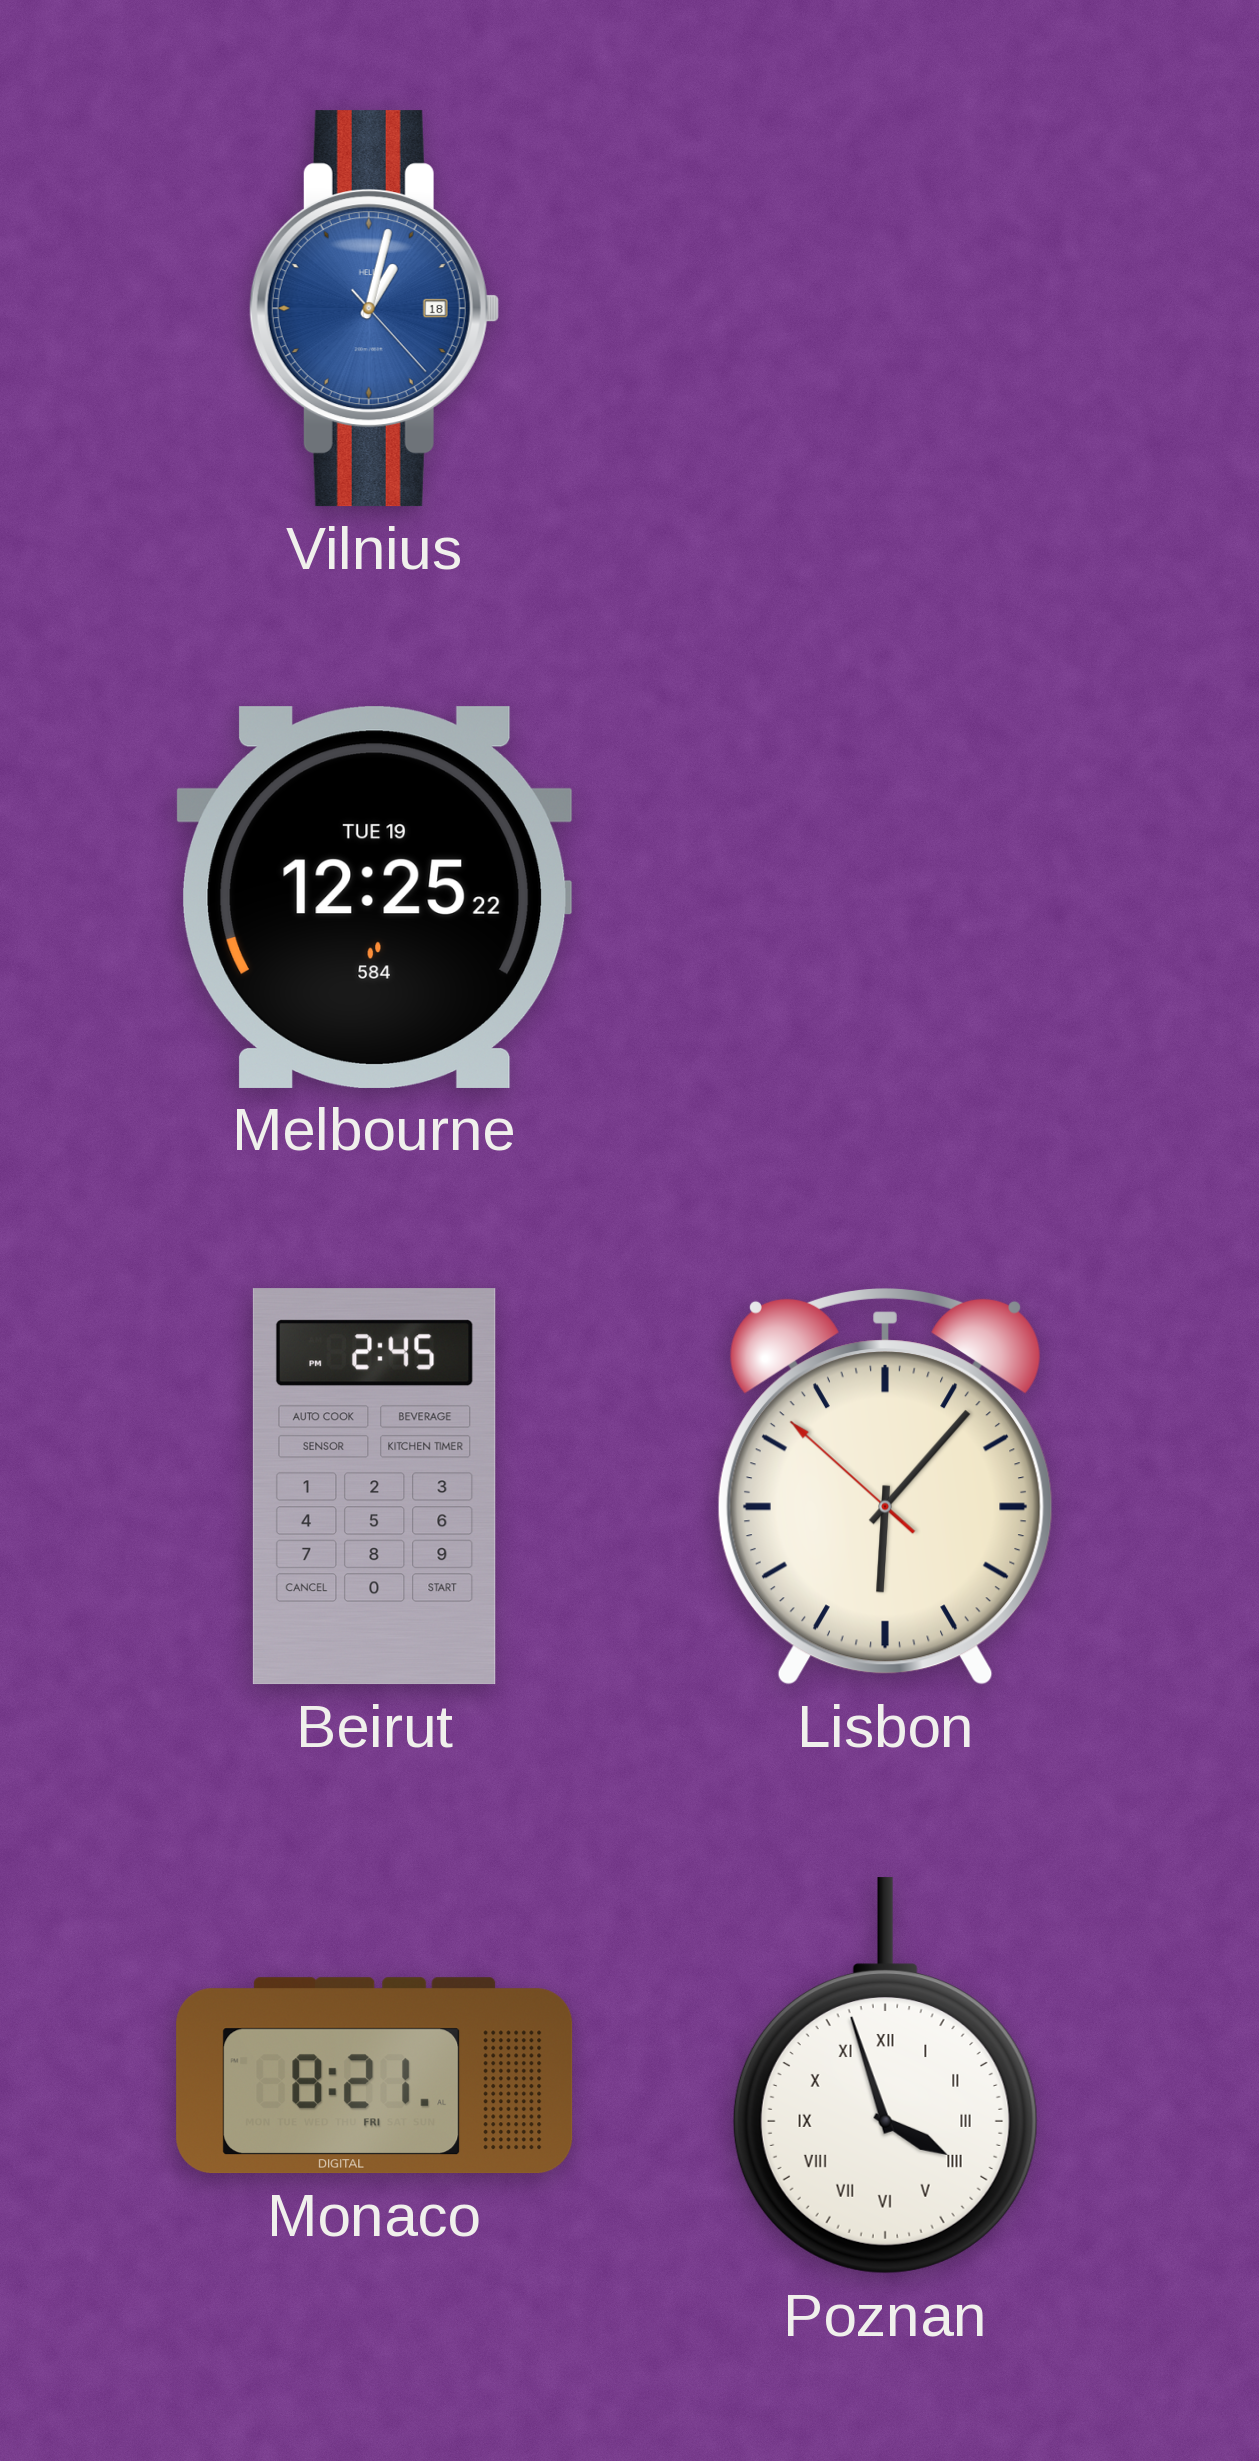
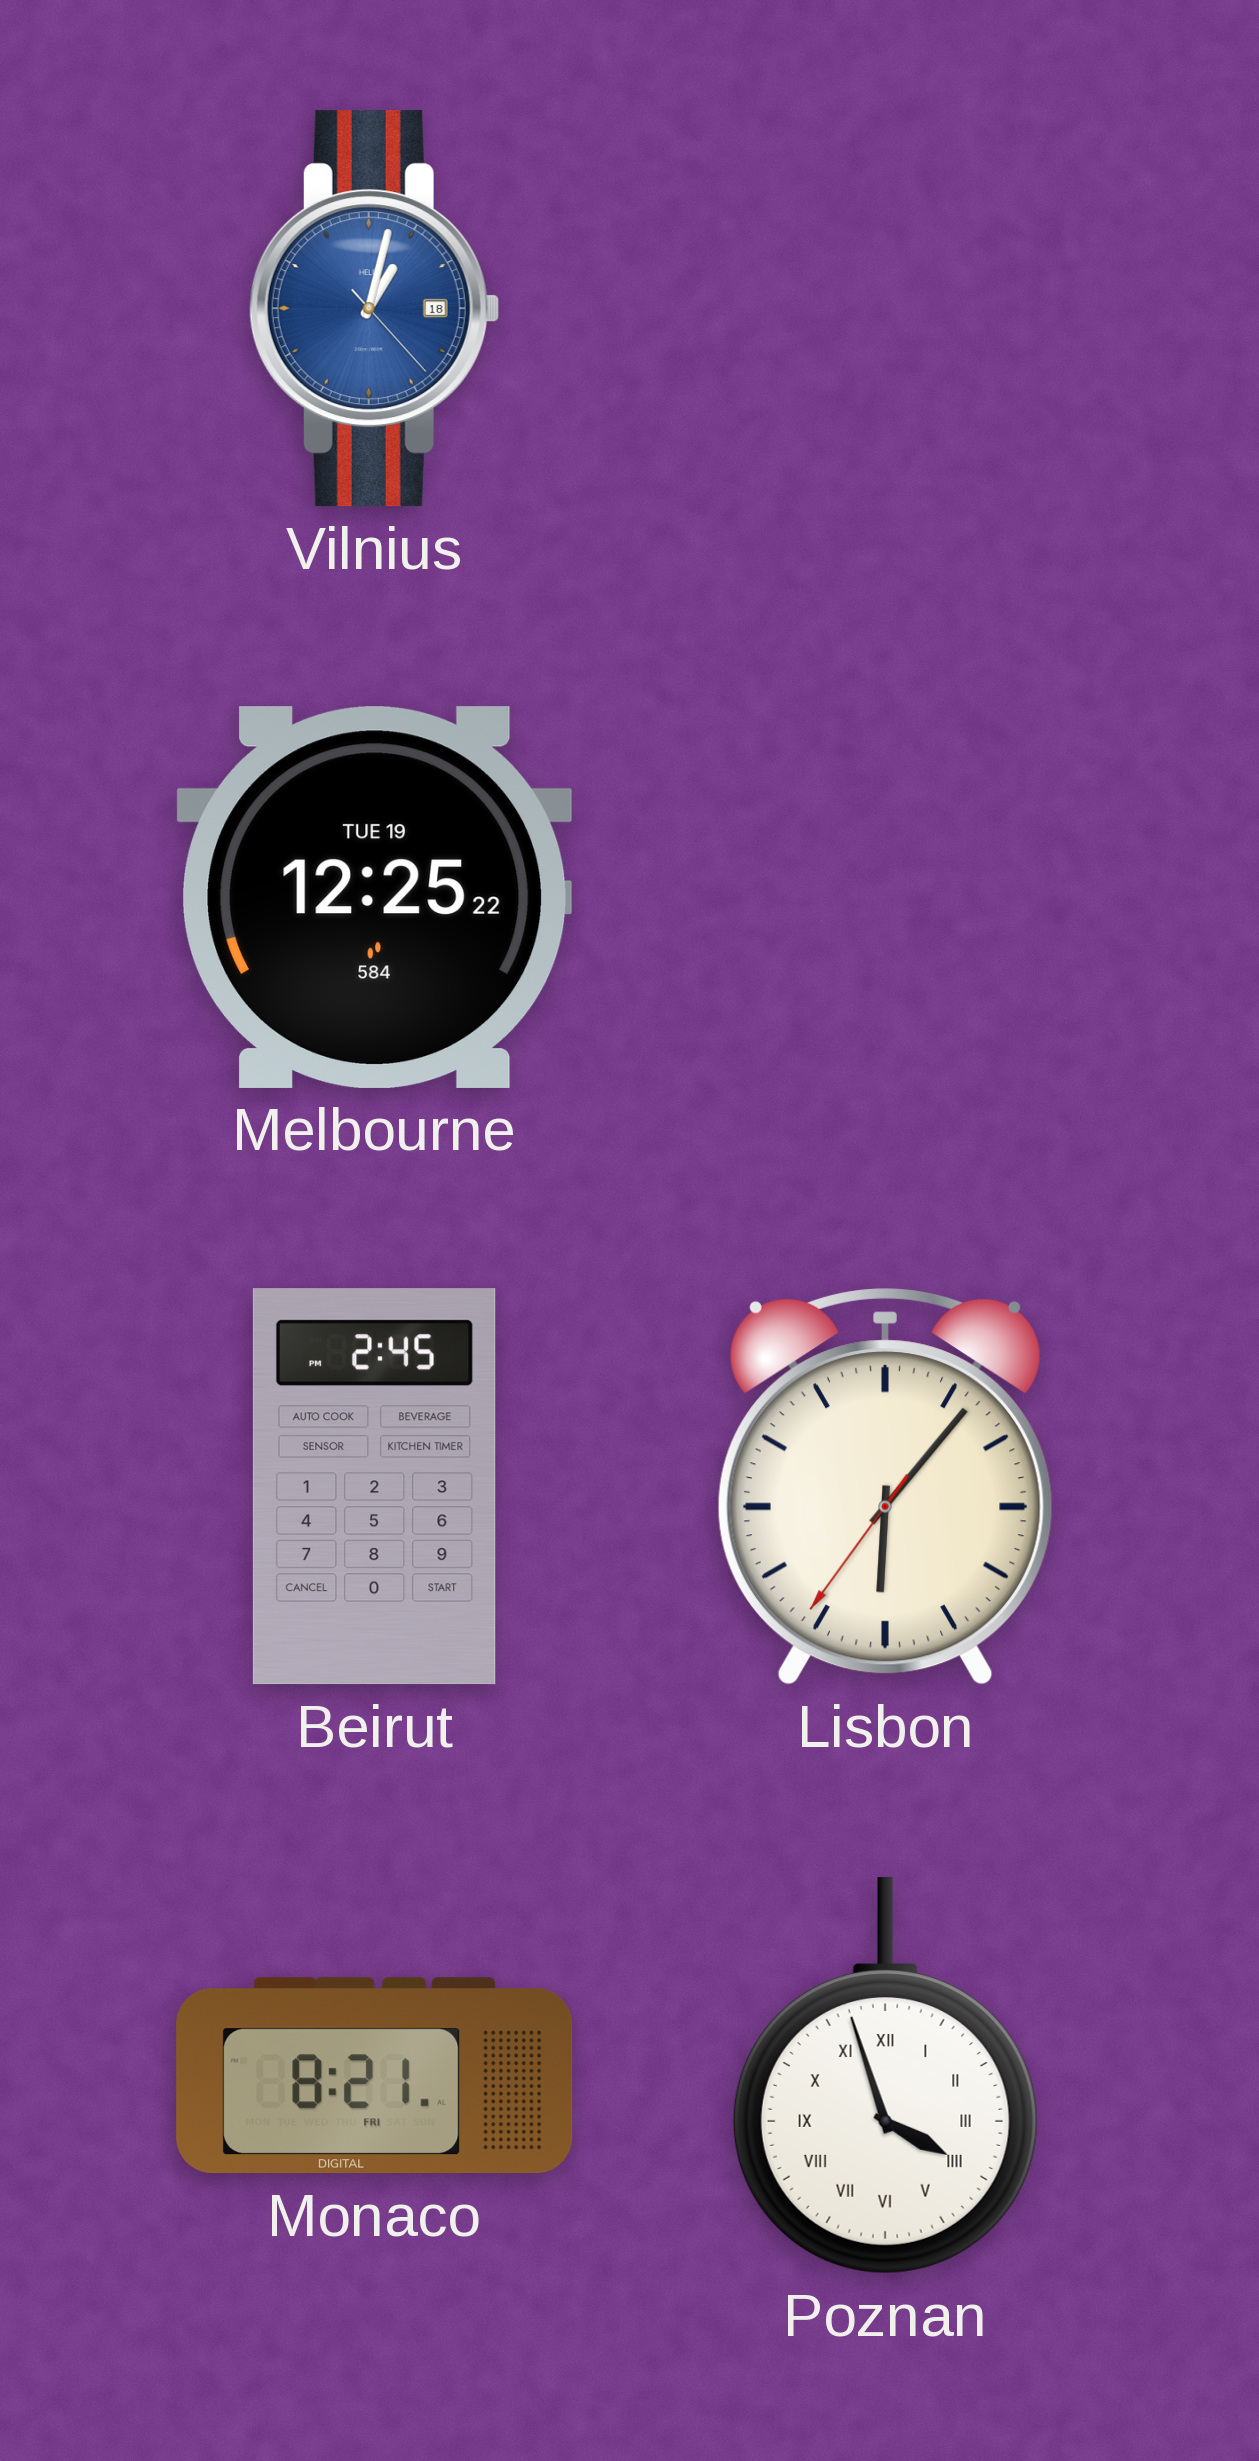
Lisbon: 6:06:52 -> 6:06:36
